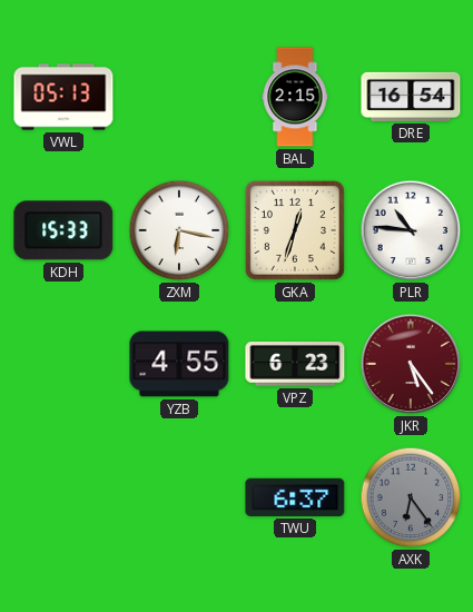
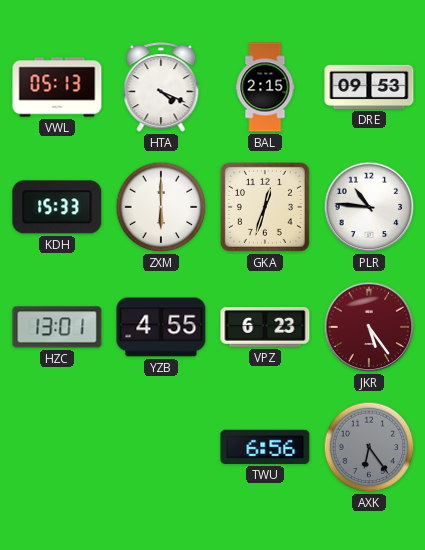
HTA: none -> 4:19
DRE: 16:54 -> 09:53
ZXM: 6:17 -> 6:00
HZC: none -> 13:01
TWU: 6:37 -> 6:56
